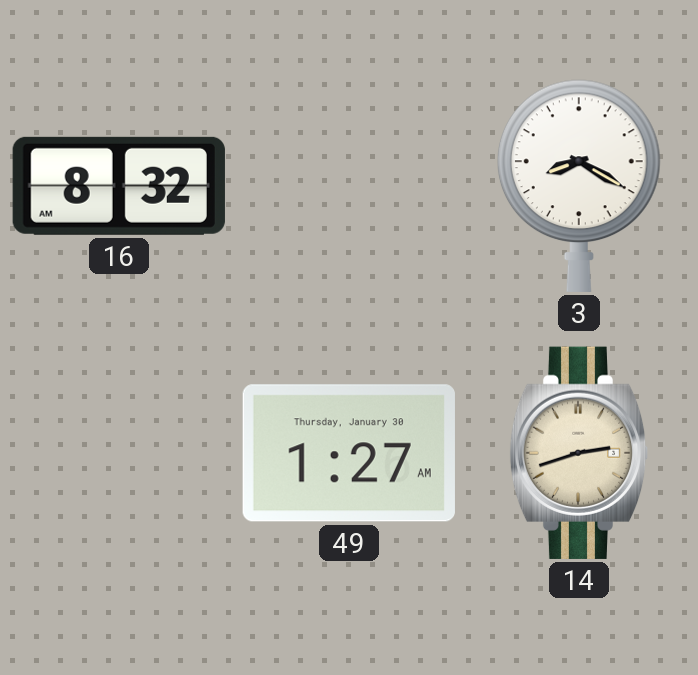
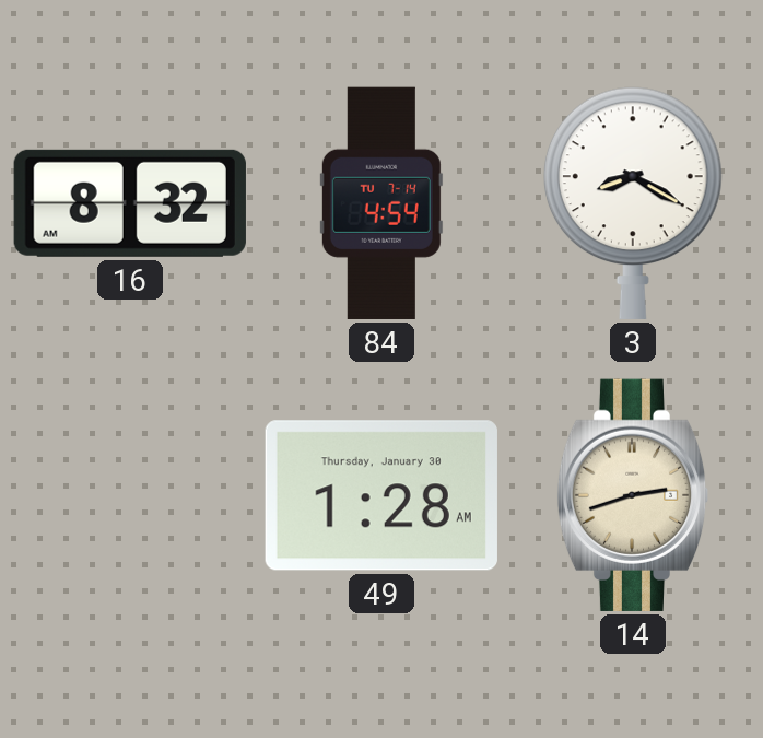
84: none -> 4:54
49: 1:27 -> 1:28
